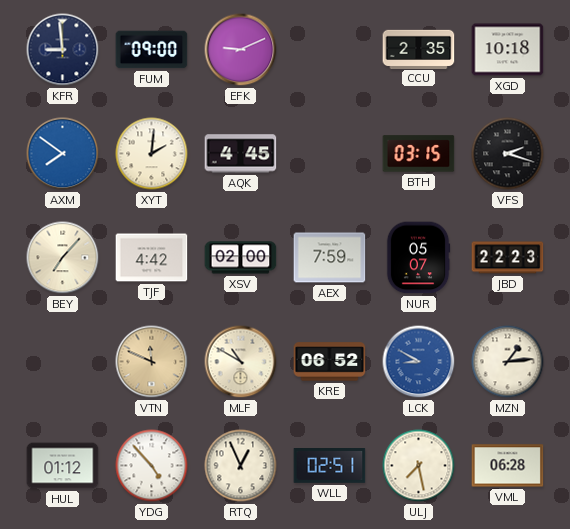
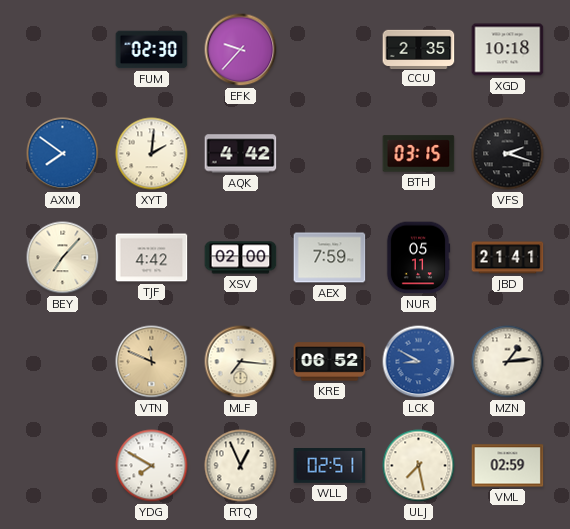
KFR: 8:59 -> none
FUM: 09:00 -> 02:30
EFK: 9:11 -> 9:37
AQK: 4:45 -> 4:42
NUR: 05:07 -> 05:11
JBD: 22:23 -> 21:41
MLF: 10:50 -> 7:16
HUL: 01:12 -> none
YDG: 4:53 -> 7:50
VML: 06:28 -> 02:59
